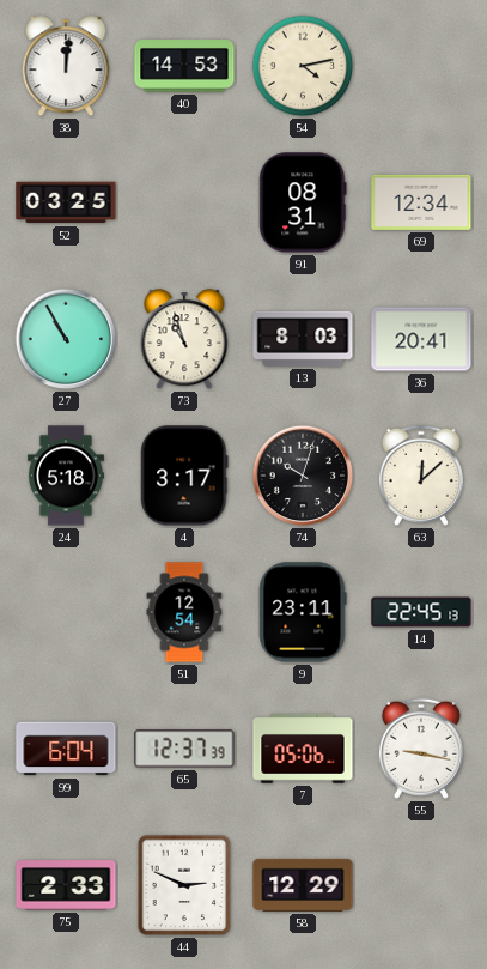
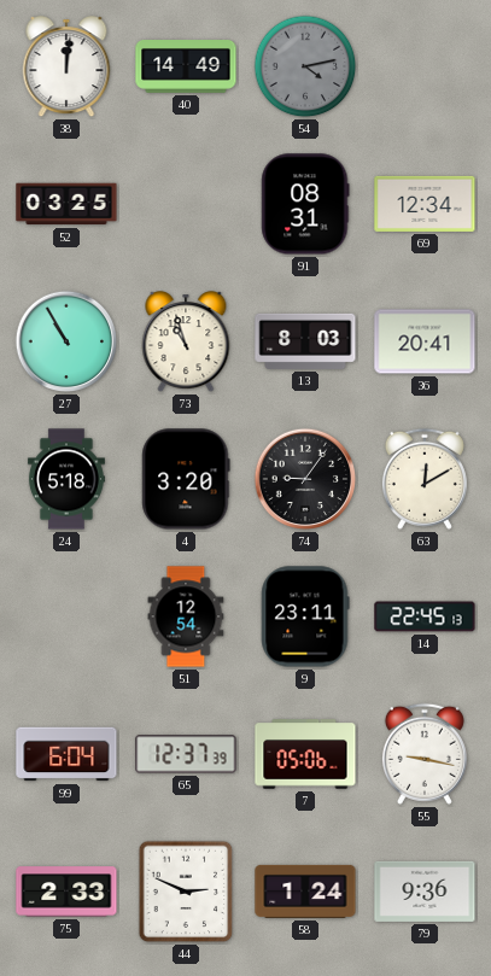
40: 14:53 -> 14:49
54 dial: cream -> grey
4: 3:17 -> 3:20
74: 10:03 -> 9:06
63: 12:08 -> 12:10
58: 12:29 -> 1:24
79: none -> 9:36
